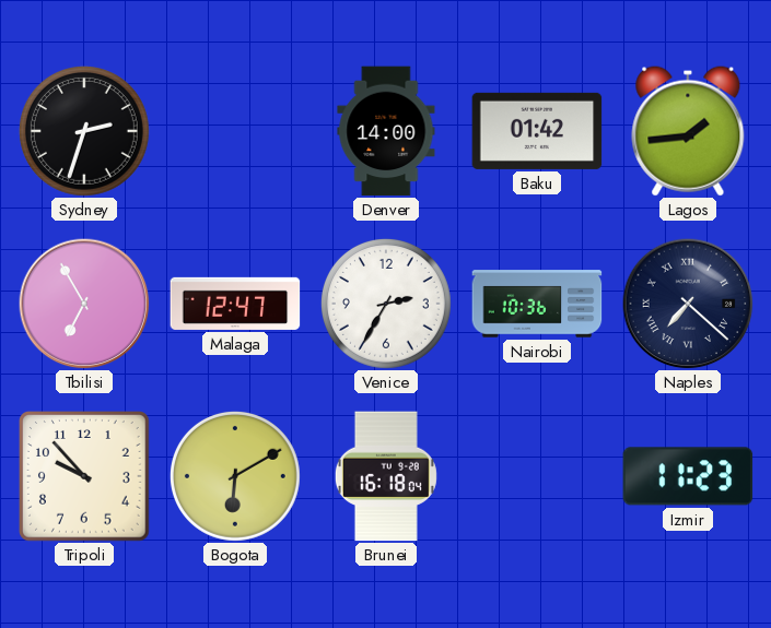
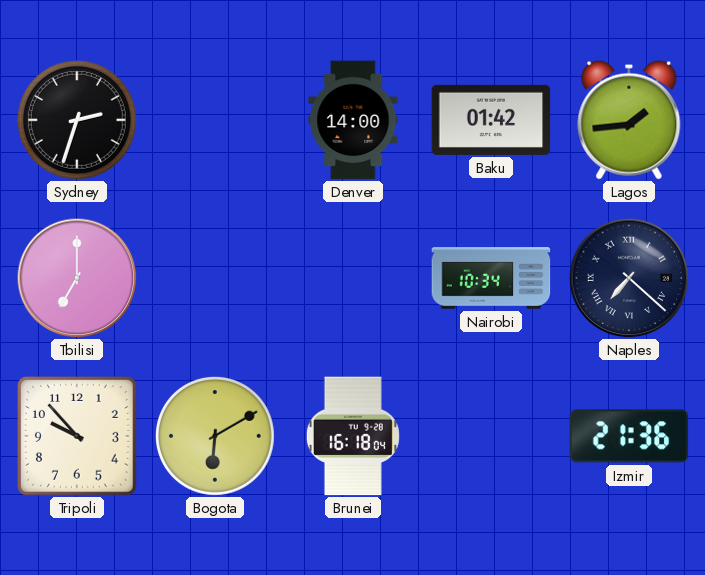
Tbilisi: 6:55 -> 7:00
Malaga: 12:47 -> none
Venice: 2:35 -> none
Nairobi: 10:36 -> 10:34
Izmir: 11:23 -> 21:36
